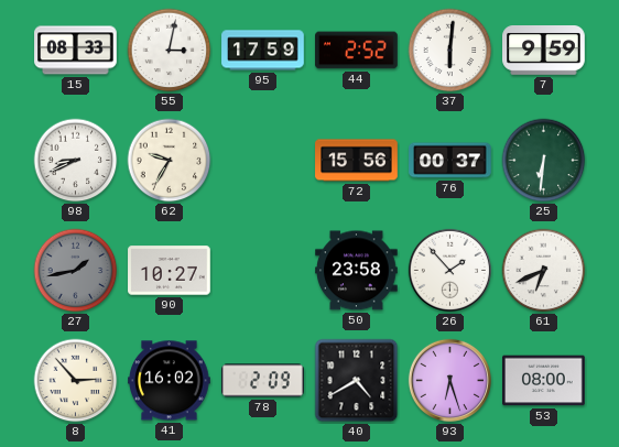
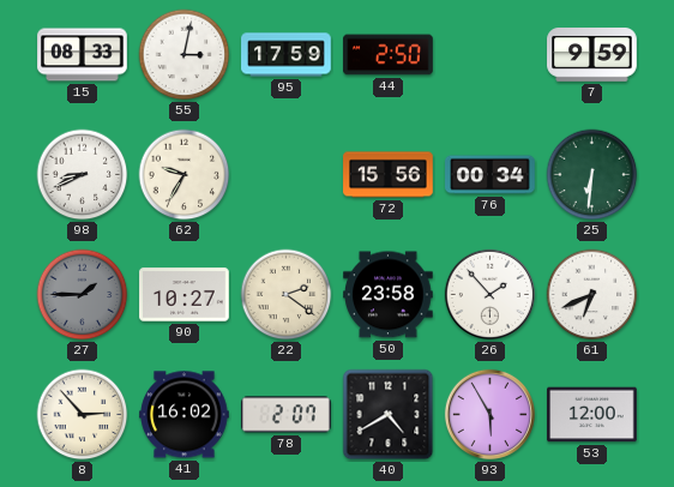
44: 2:52 -> 2:50
37: 6:01 -> none
76: 00:37 -> 00:34
27: 1:43 -> 1:45
22: none -> 2:21
78: 2:09 -> 2:07
93: 6:27 -> 5:55
53: 08:00 -> 12:00
